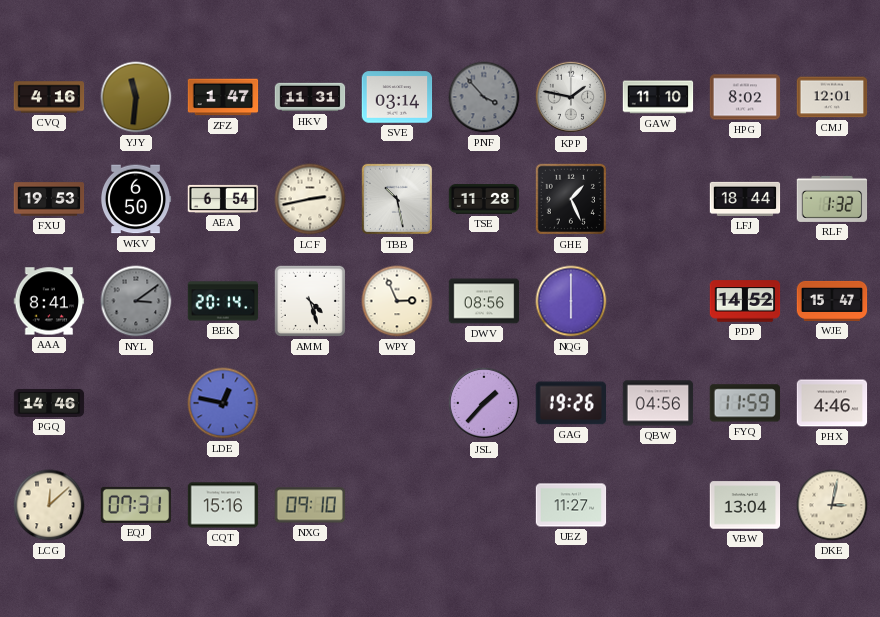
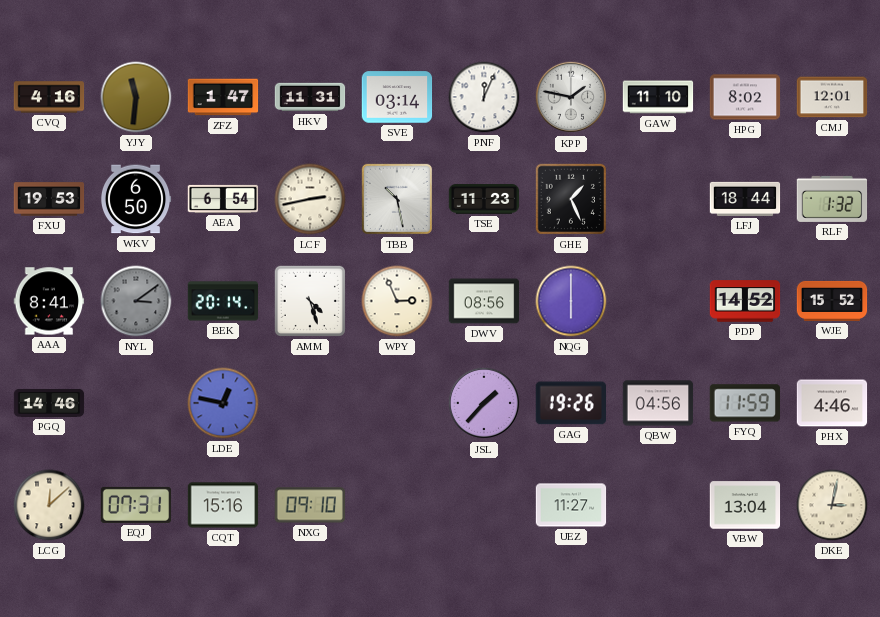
PNF: 3:53 -> 12:04
PNF dial: grey -> white
TSE: 11:28 -> 11:23
WJE: 15:47 -> 15:52
